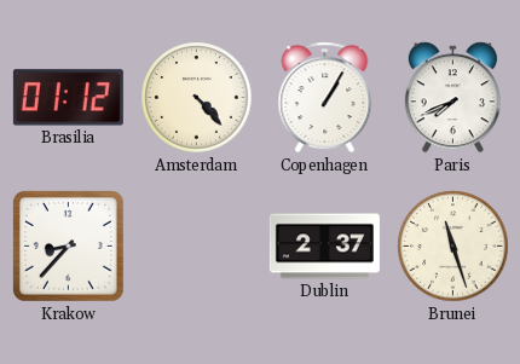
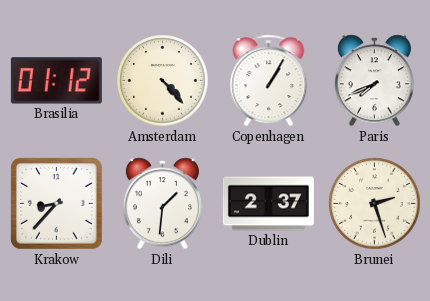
Dili: none -> 1:31
Brunei: 11:27 -> 2:27
